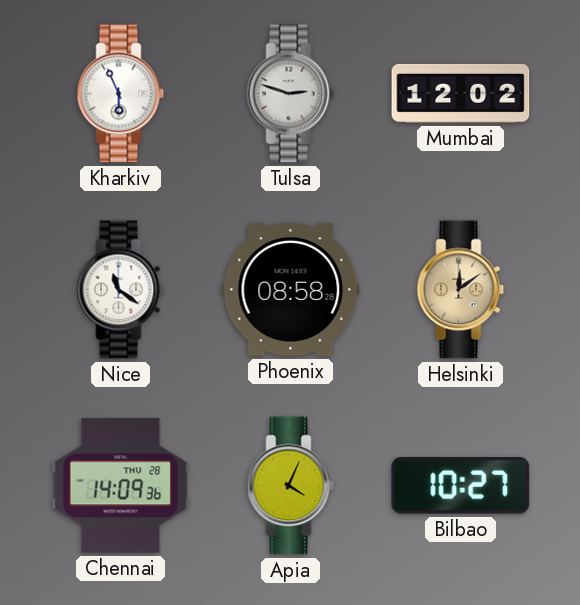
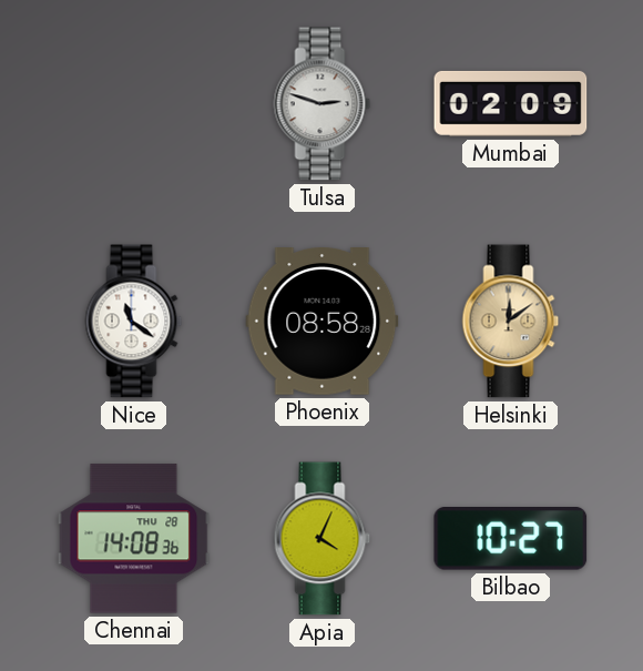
Kharkiv: 5:56 -> none
Mumbai: 12:02 -> 02:09
Chennai: 14:09 -> 14:08
